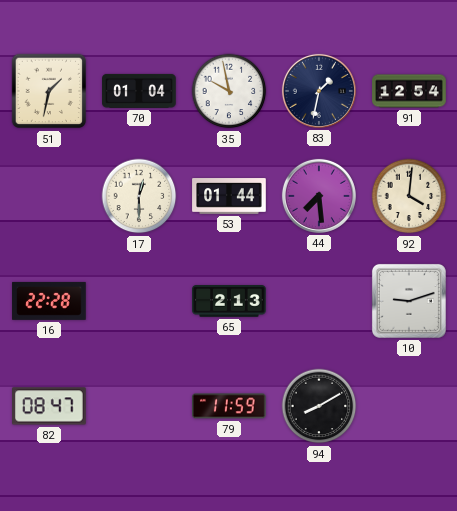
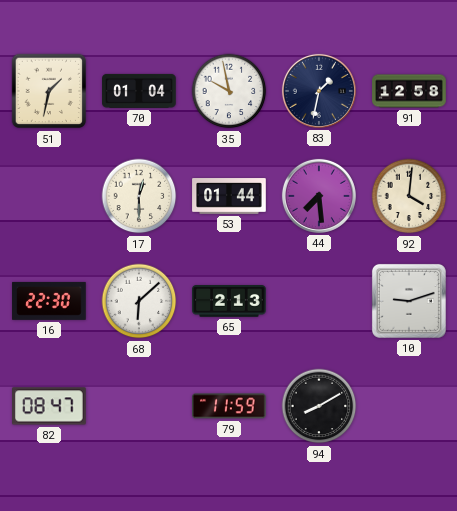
91: 12:54 -> 12:58
16: 22:28 -> 22:30
68: none -> 6:08
